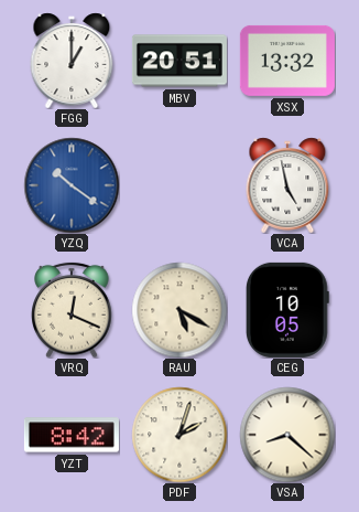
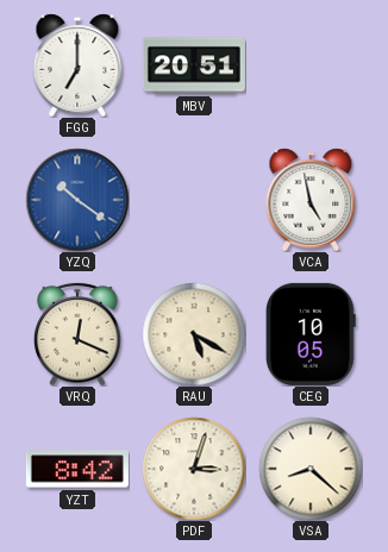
FGG: 1:00 -> 7:00
XSX: 13:32 -> none
PDF: 2:03 -> 3:03
